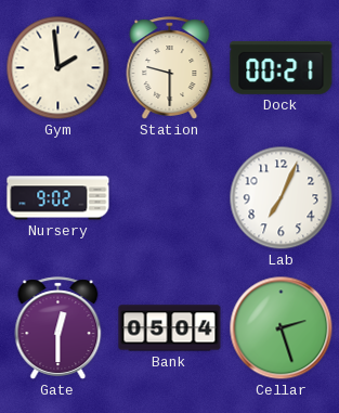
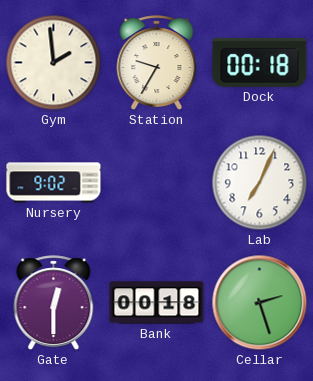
Station: 9:30 -> 9:35
Dock: 00:21 -> 00:18
Bank: 05:04 -> 00:18
